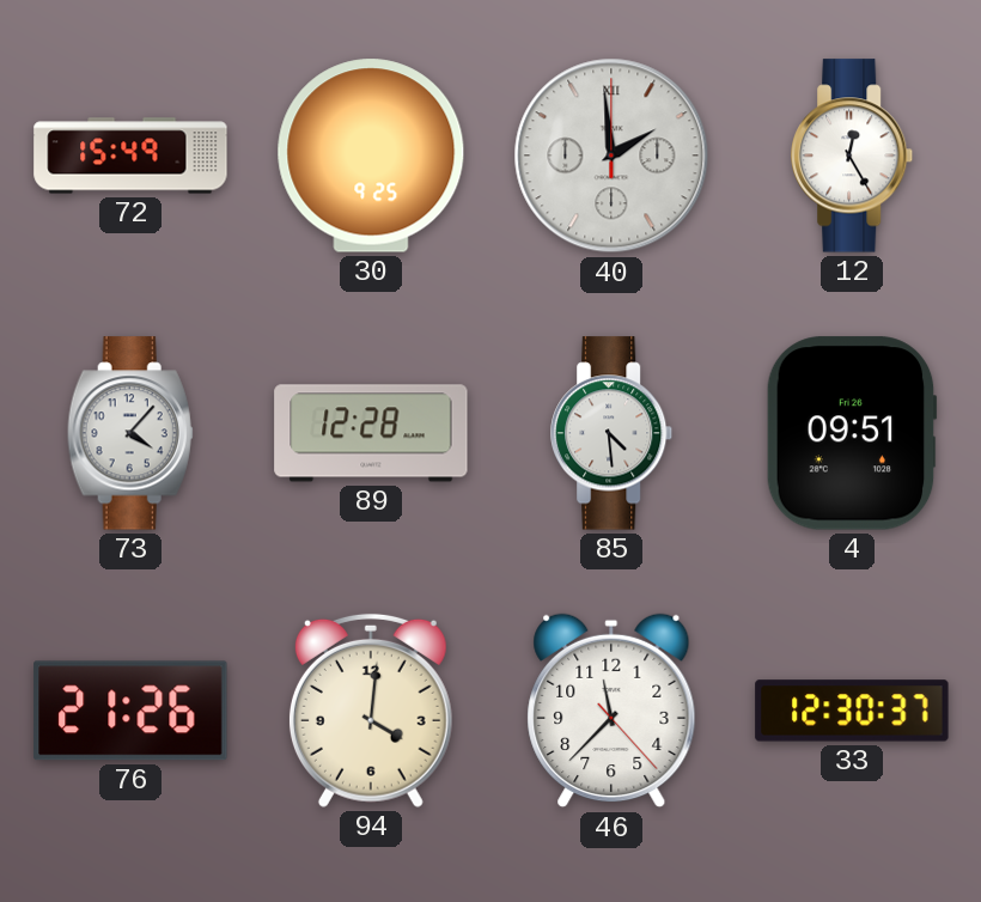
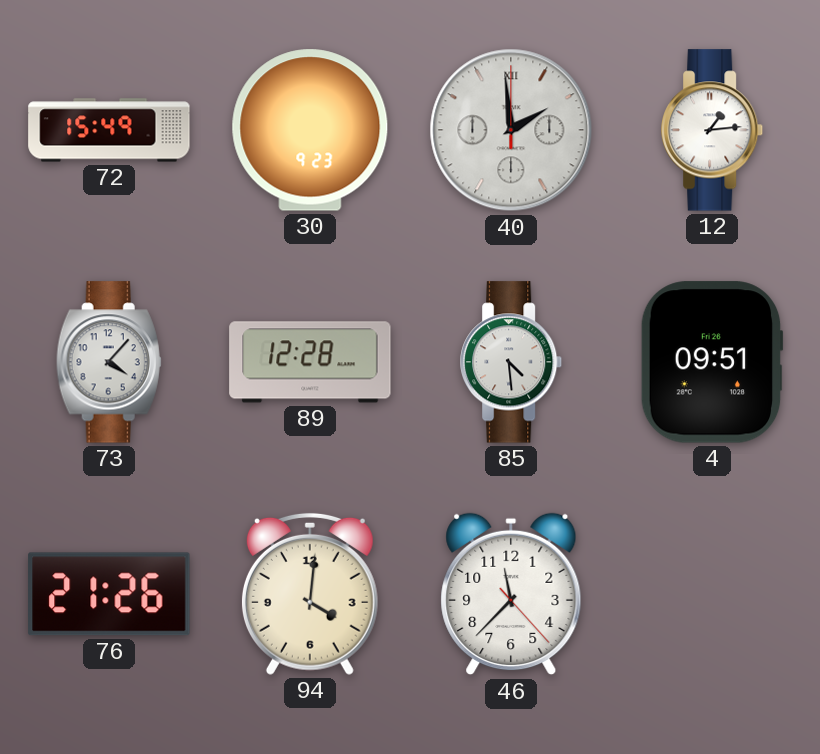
30: 9:25 -> 9:23
12: 12:25 -> 1:14
33: 12:30 -> none
